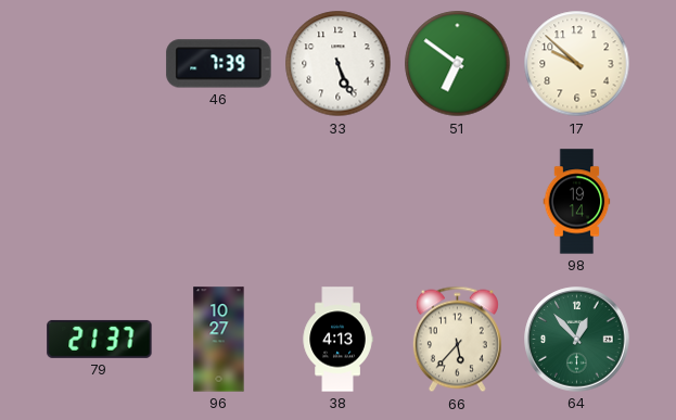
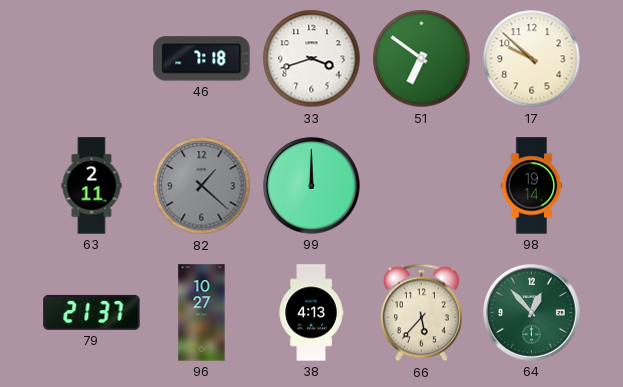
46: 7:39 -> 7:18
33: 5:26 -> 3:42
63: none -> 2:11
82: none -> 1:22
99: none -> 12:00
